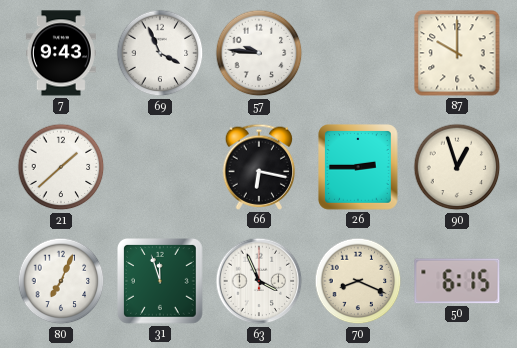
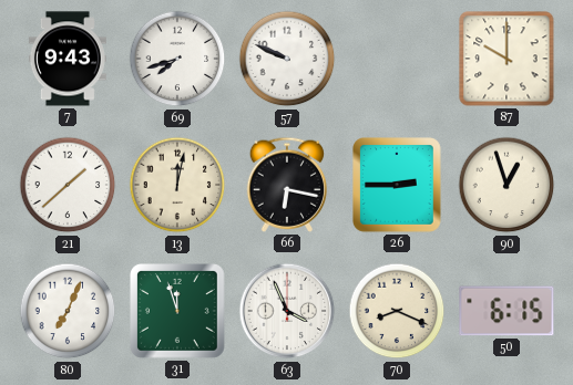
69: 3:56 -> 7:42
57: 9:46 -> 9:49
13: none -> 12:02
